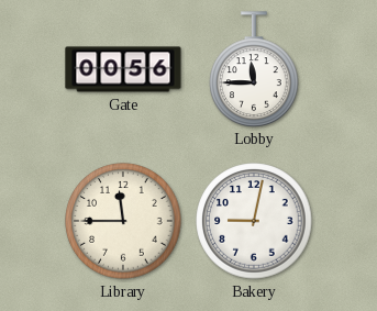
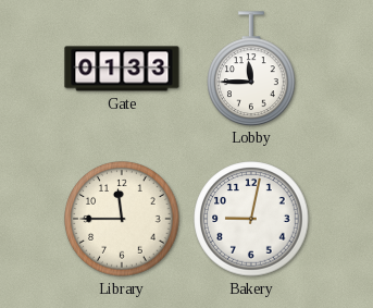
Gate: 00:56 -> 01:33
